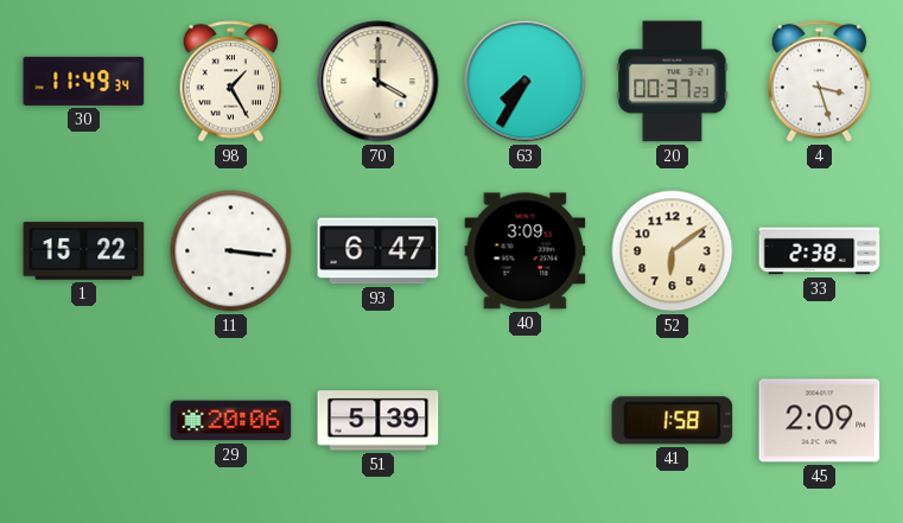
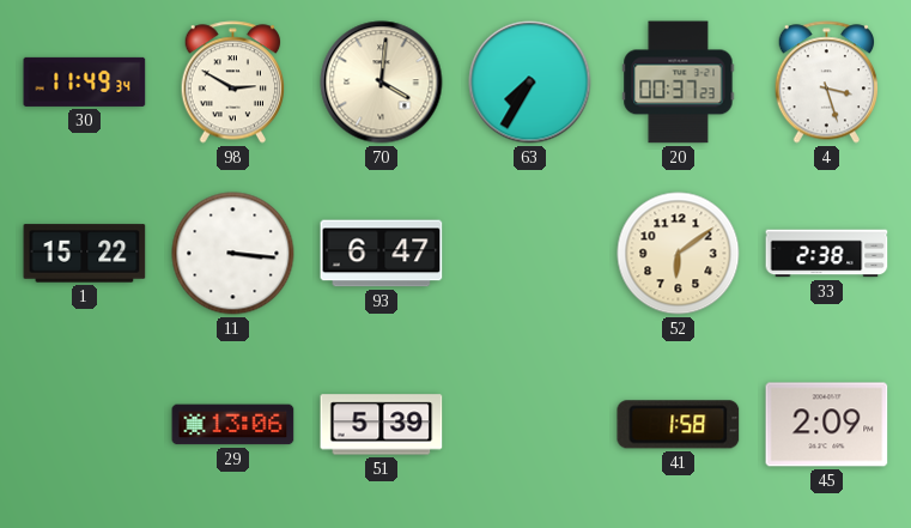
98: 1:25 -> 2:50
70: 4:00 -> 4:01
40: 3:09 -> none
29: 20:06 -> 13:06
